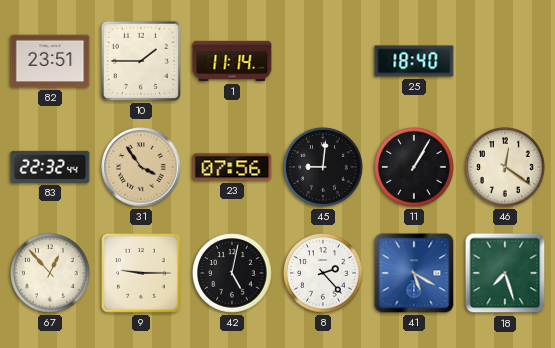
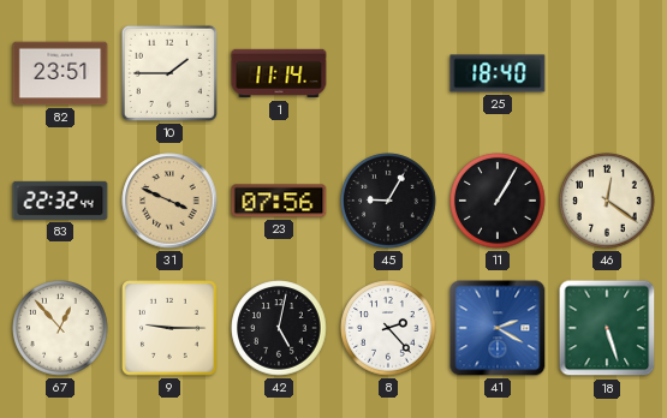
31: 3:54 -> 3:49
45: 9:01 -> 9:05
41: 5:20 -> 2:20
18: 7:27 -> 5:27
